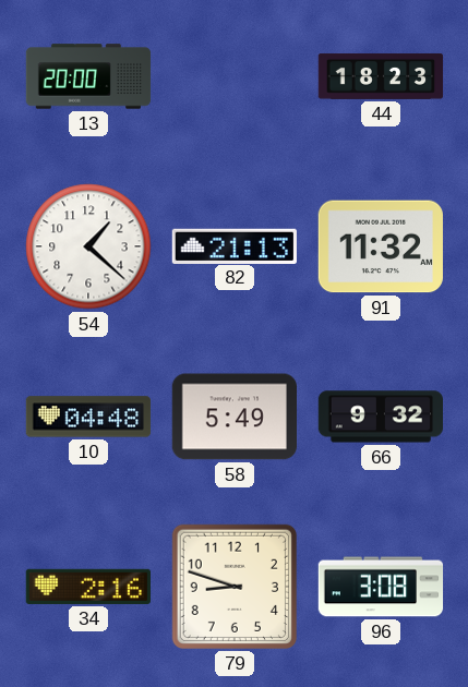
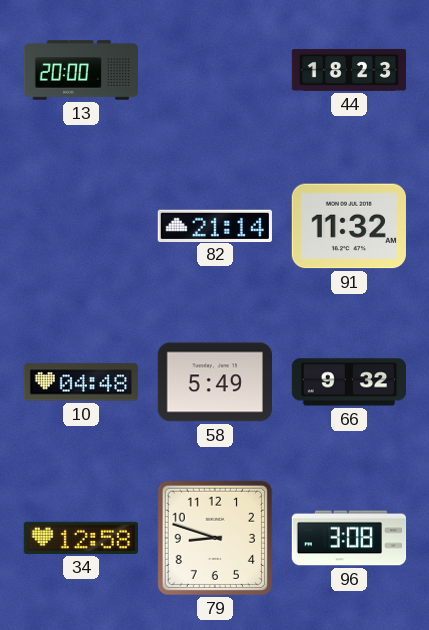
54: 1:22 -> none
82: 21:13 -> 21:14
34: 2:16 -> 12:58
